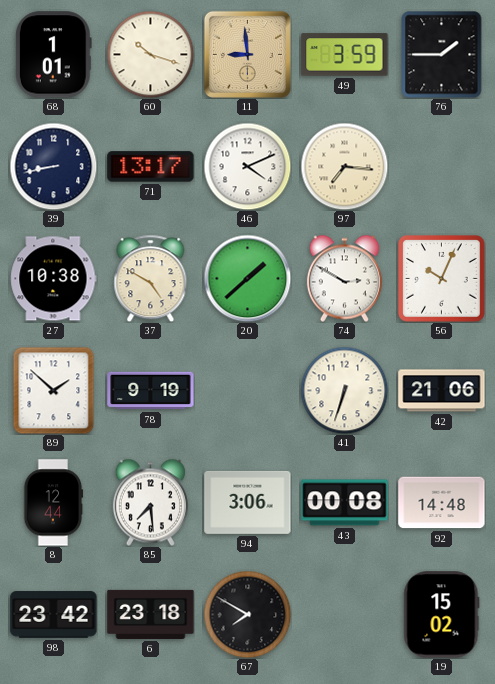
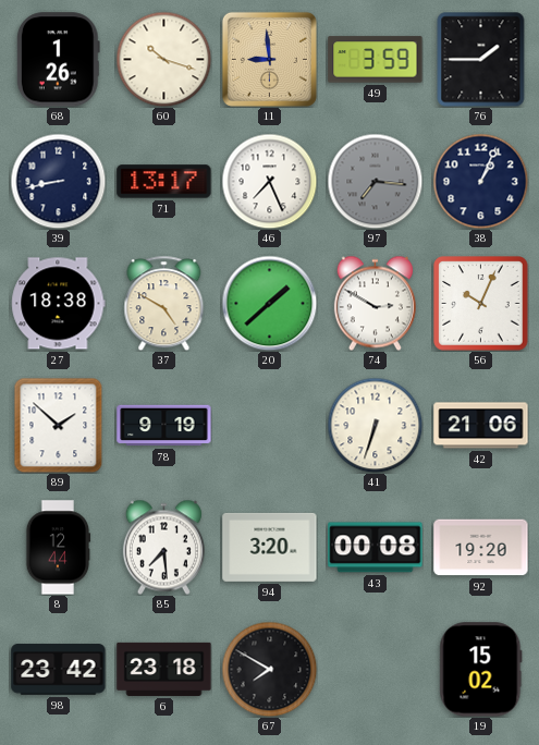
68: 1:01 -> 1:26
46: 4:11 -> 7:26
97 dial: cream -> grey
38: none -> 1:04
27: 10:38 -> 18:38
94: 3:06 -> 3:20
92: 14:48 -> 19:20
